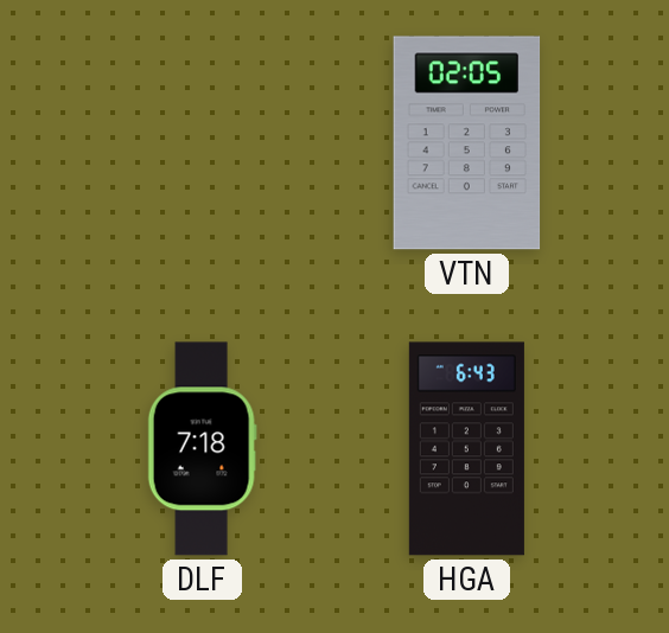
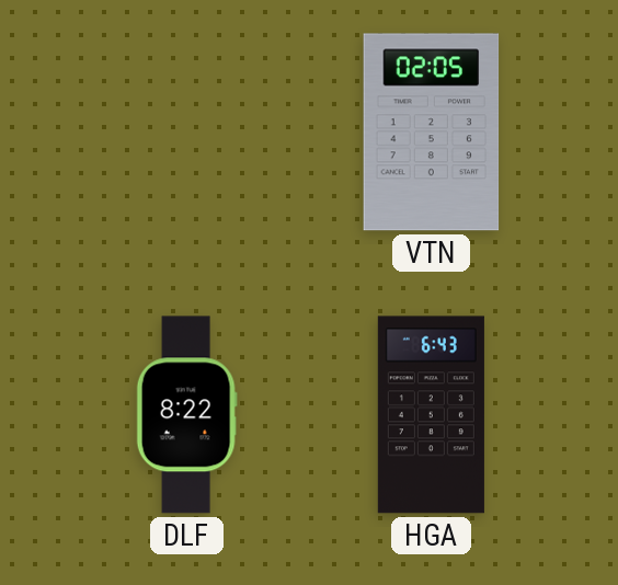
DLF: 7:18 -> 8:22
